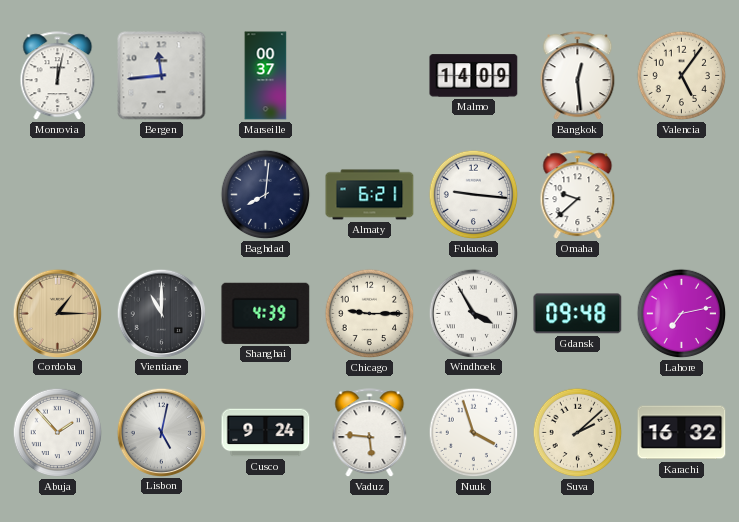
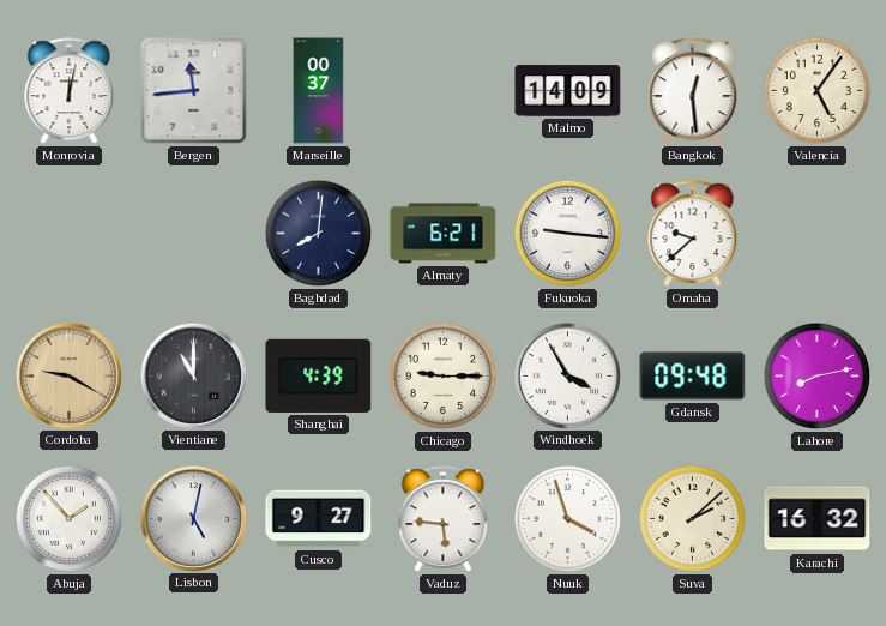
Cordoba: 1:15 -> 9:20
Lahore: 7:13 -> 8:13
Cusco: 9:24 -> 9:27
